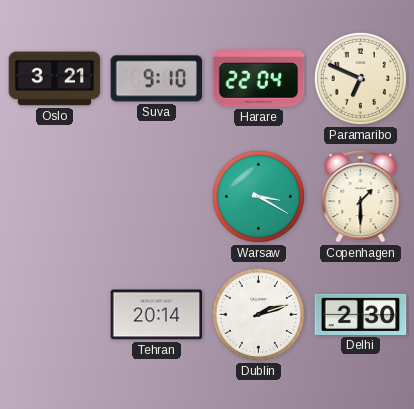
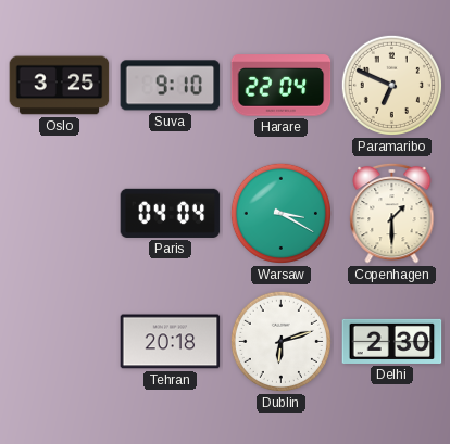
Oslo: 3:21 -> 3:25
Paris: none -> 04:04
Tehran: 20:14 -> 20:18
Dublin: 2:12 -> 6:12
